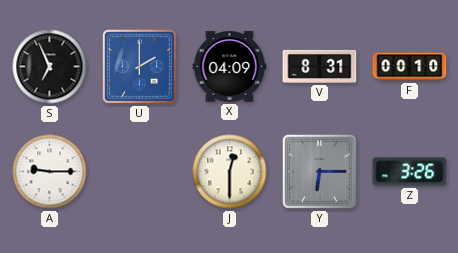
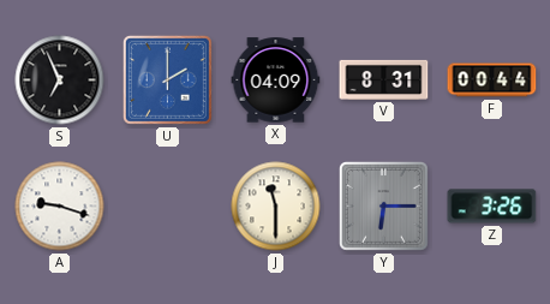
F: 00:10 -> 00:44
A: 9:15 -> 9:18
J: 12:30 -> 11:30
